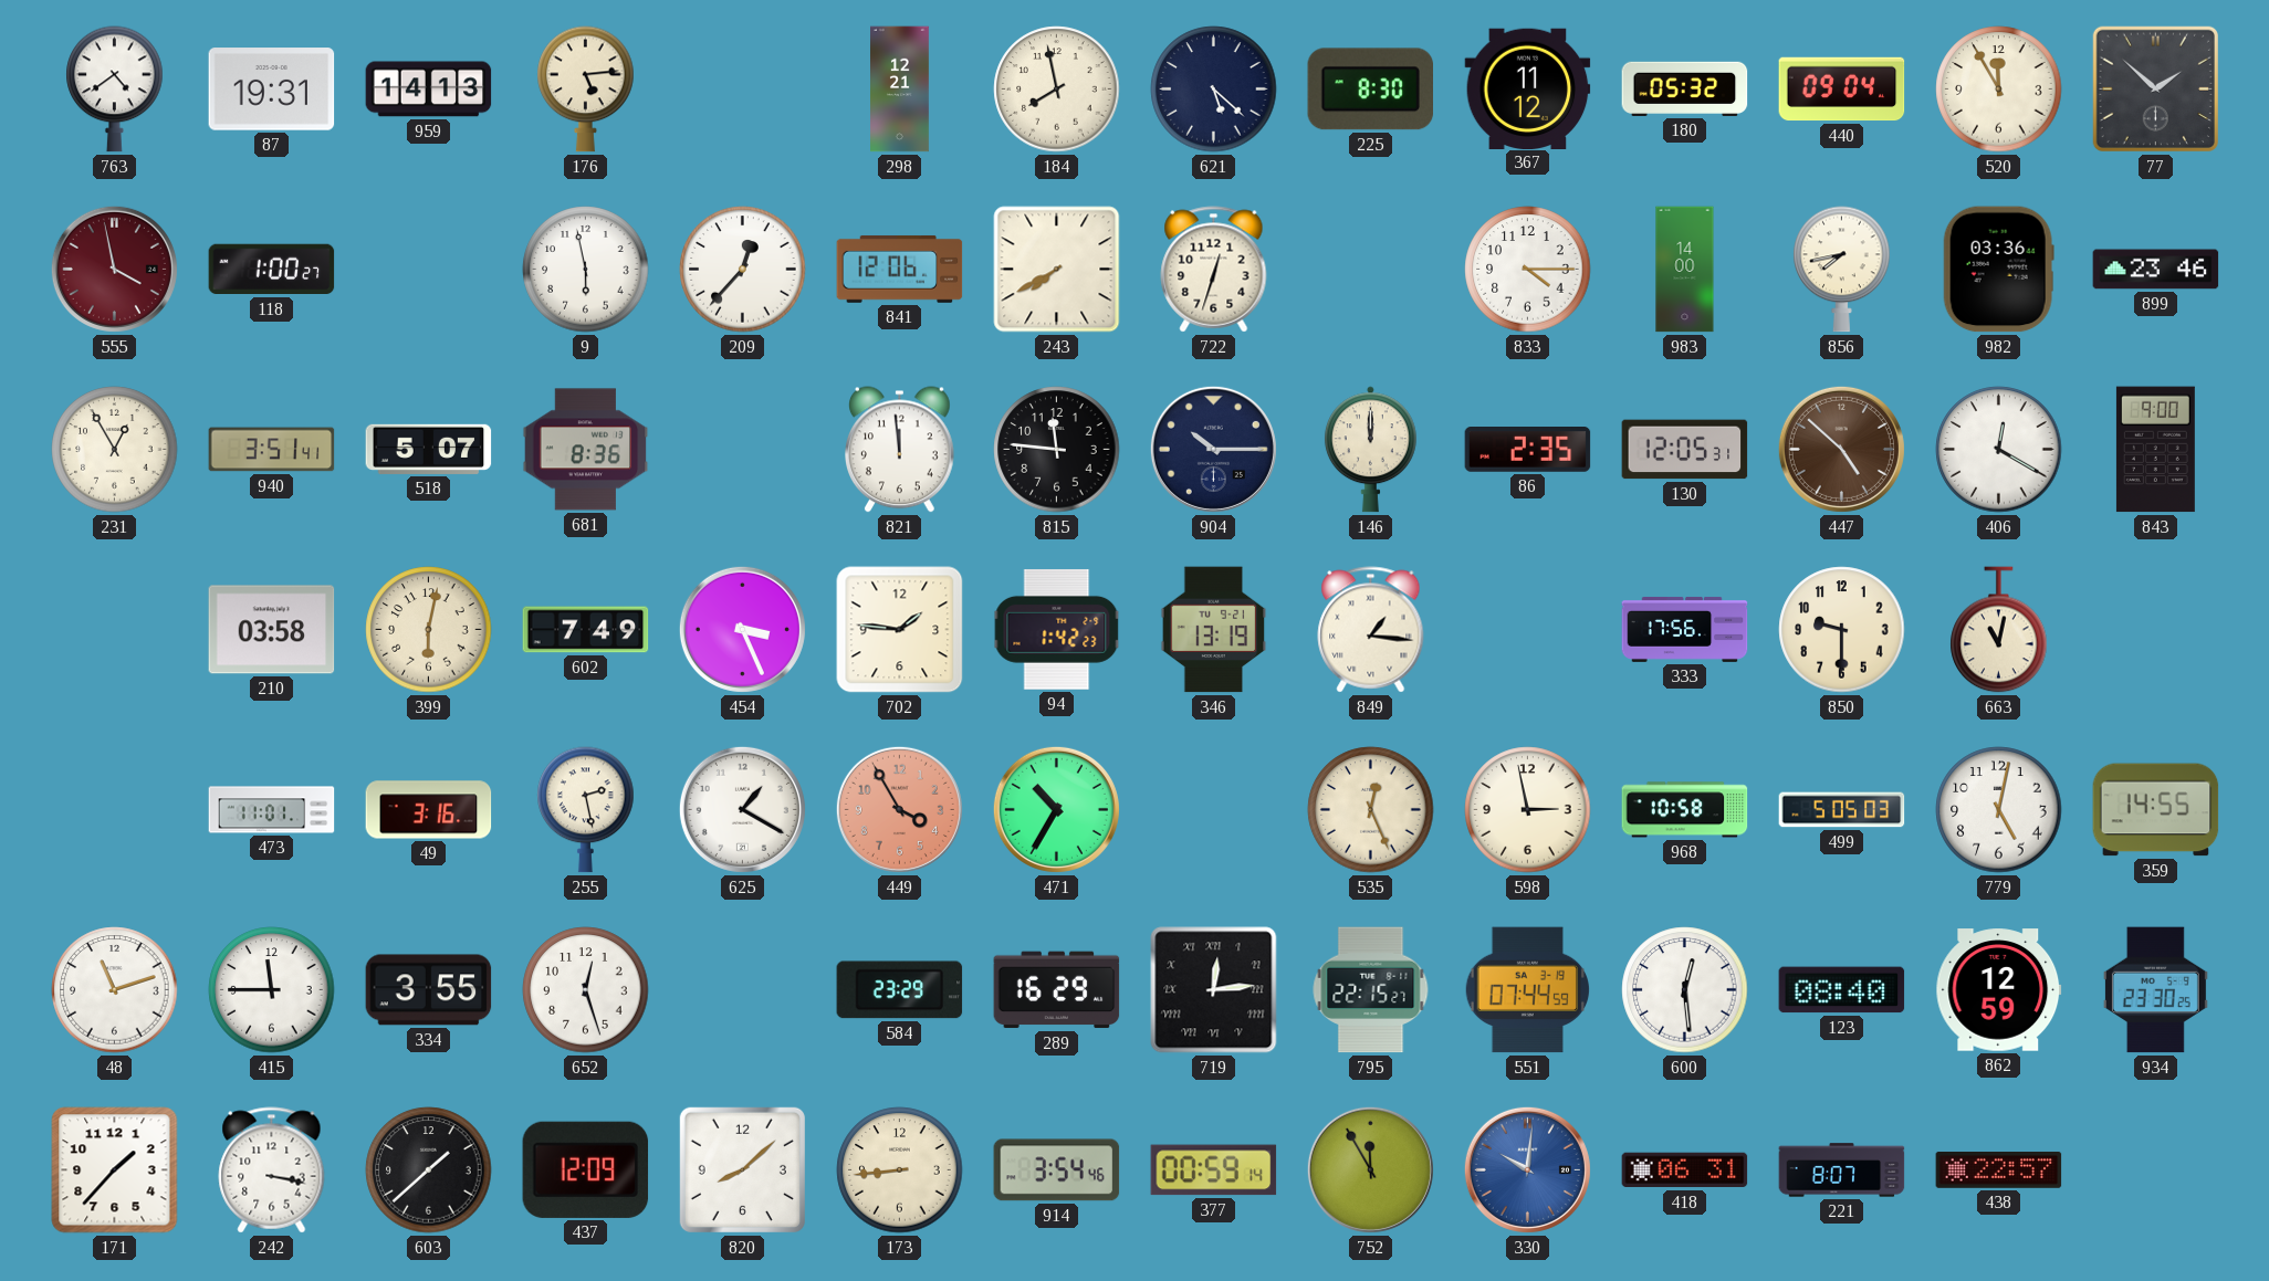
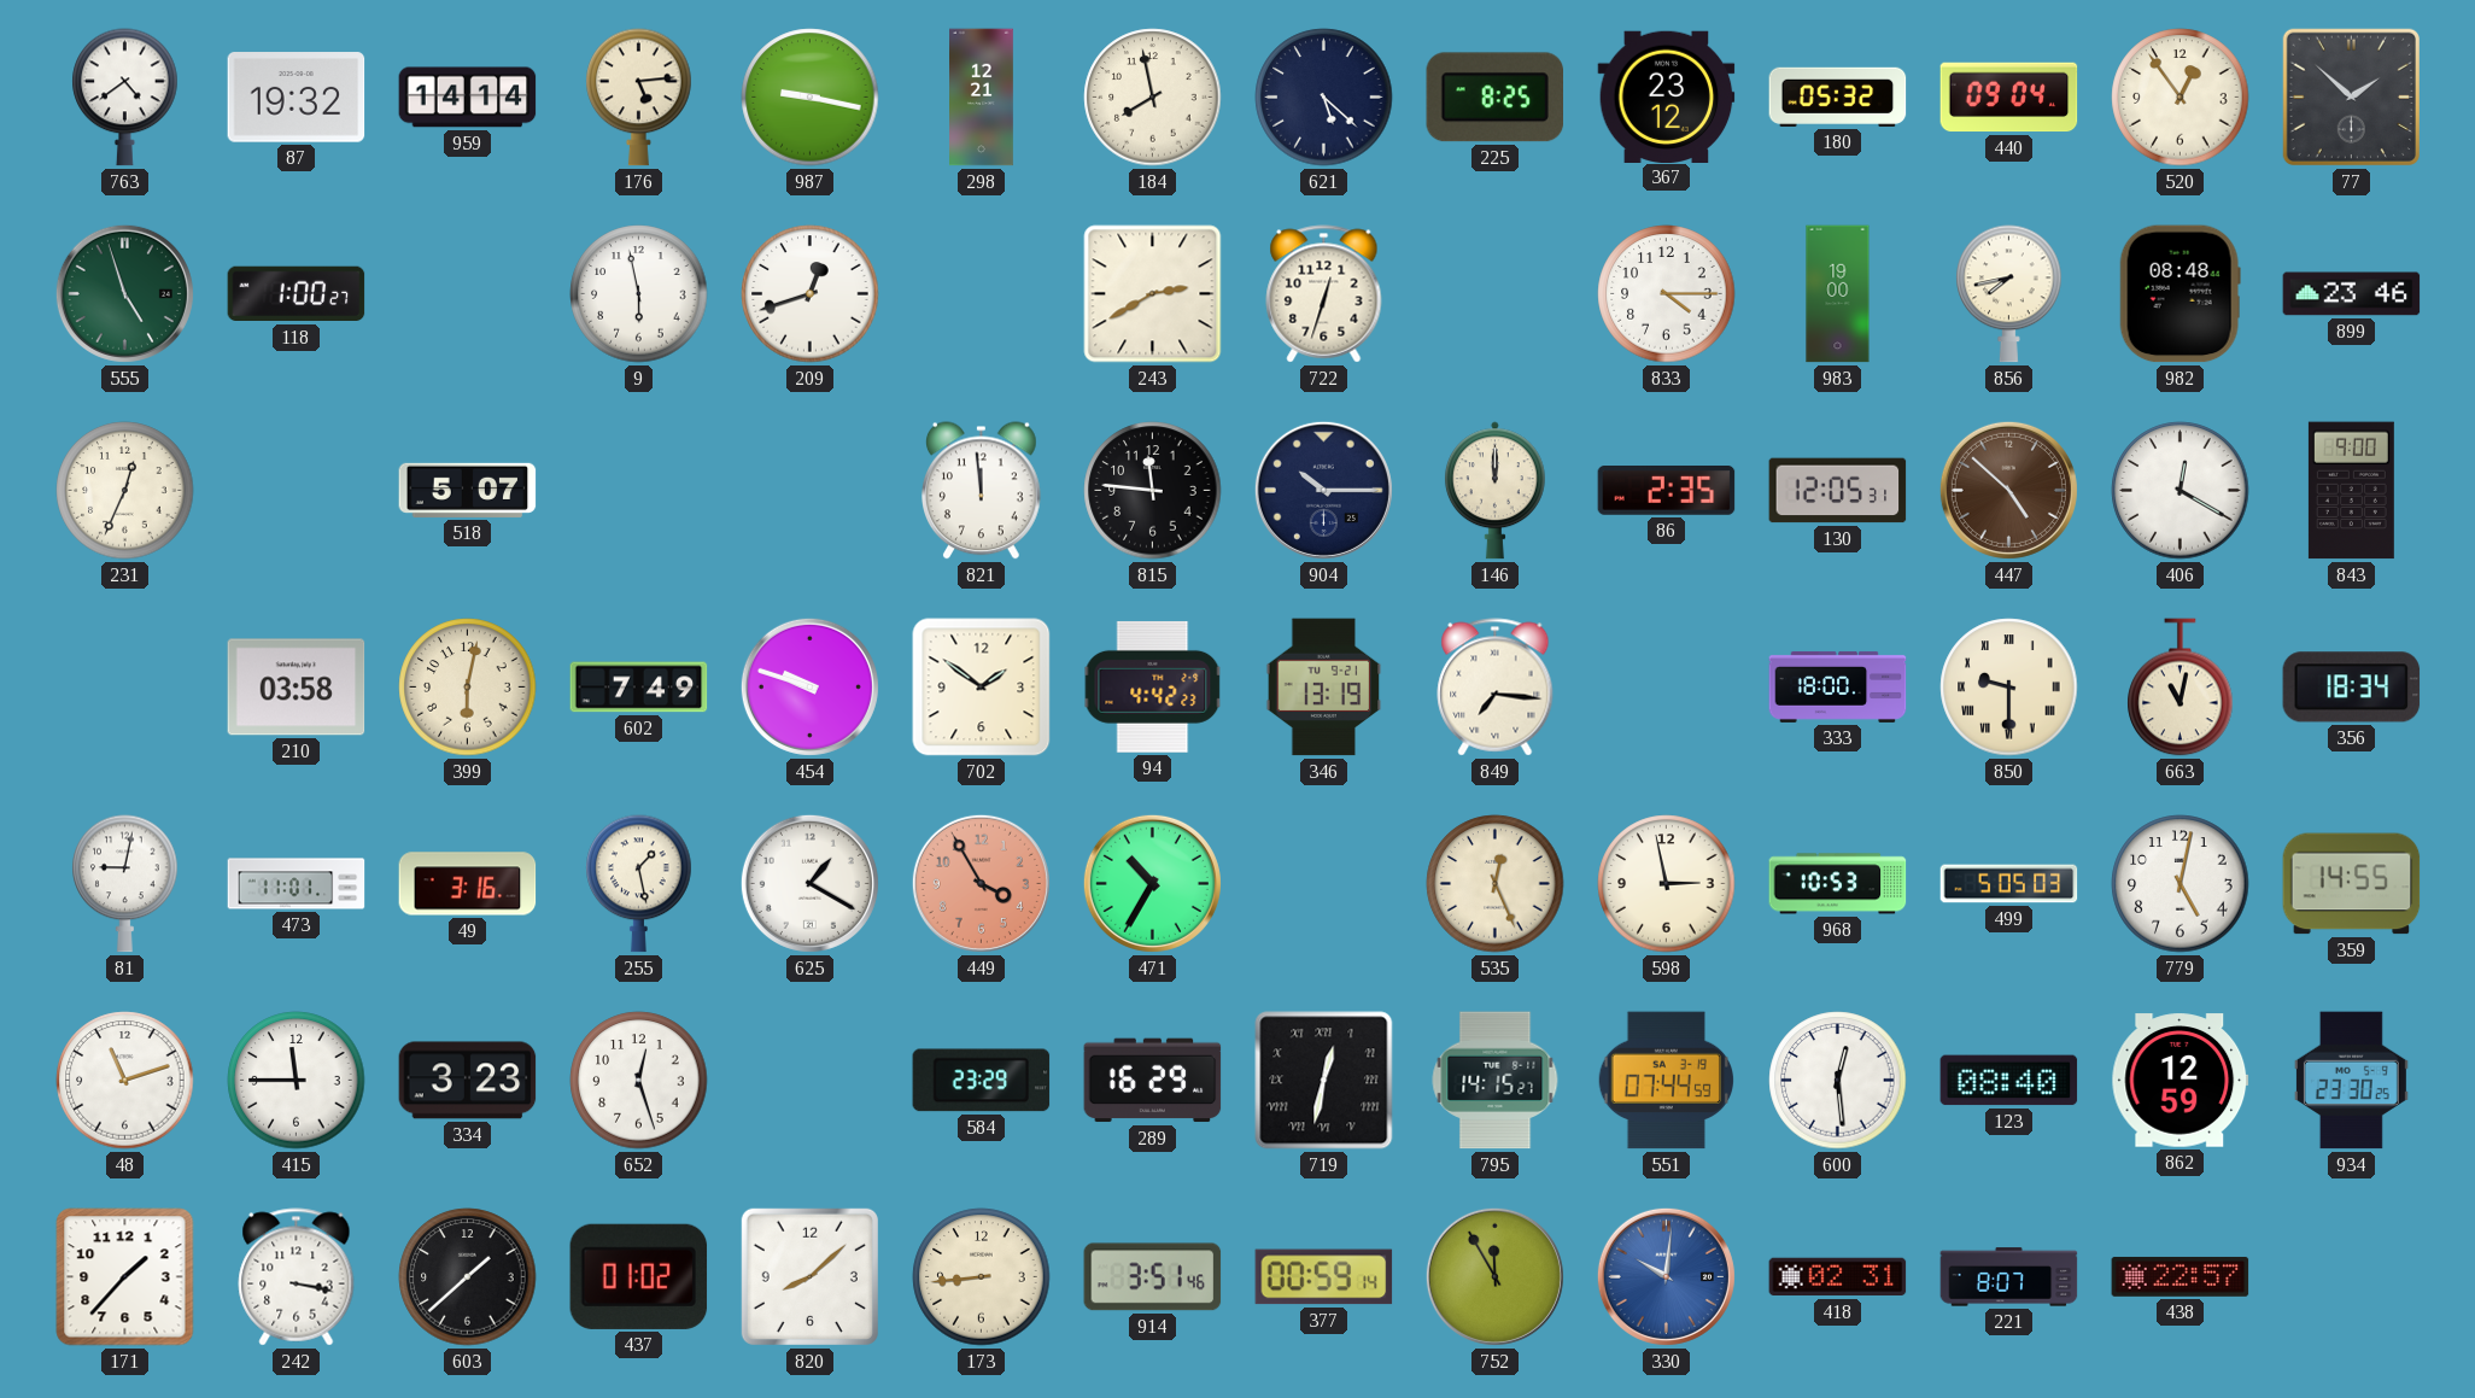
87: 19:31 -> 19:32
959: 14:13 -> 14:14
987: none -> 9:17
225: 8:30 -> 8:25
367: 11:12 -> 23:12
520: 11:55 -> 12:54
555: 3:58 -> 4:57
555 dial: burgundy -> green
209: 12:37 -> 12:42
841: 12:06 -> none
243: 7:40 -> 2:40
983: 14:00 -> 19:00
982: 03:36 -> 08:48
231: 12:55 -> 12:34
940: 3:51 -> none
681: 8:36 -> none
454: 3:26 -> 9:48
702: 1:46 -> 1:51
94: 1:42 -> 4:42
849: 1:16 -> 7:16
333: 17:56 -> 18:00
850 numerals: Arabic -> Roman
356: none -> 18:34
81: none -> 9:02
255: 2:28 -> 1:28
968: 10:58 -> 10:53
334: 3:55 -> 3:23
719: 12:14 -> 12:32
795: 22:15 -> 14:15
437: 12:09 -> 01:02
914: 3:54 -> 3:51
418: 06:31 -> 02:31
